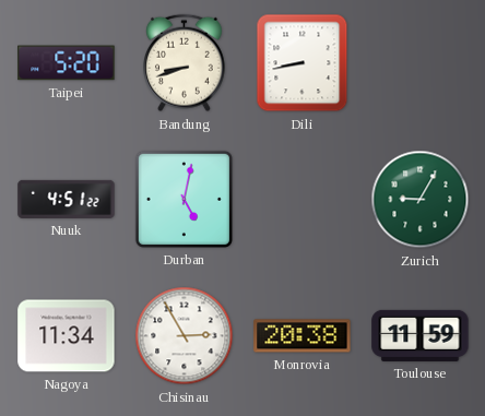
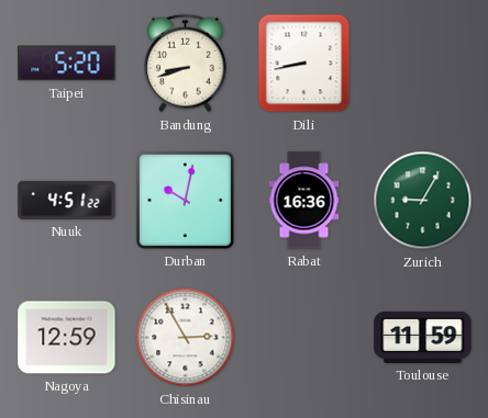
Durban: 5:02 -> 10:02
Rabat: none -> 16:36
Nagoya: 11:34 -> 12:59
Monrovia: 20:38 -> none
